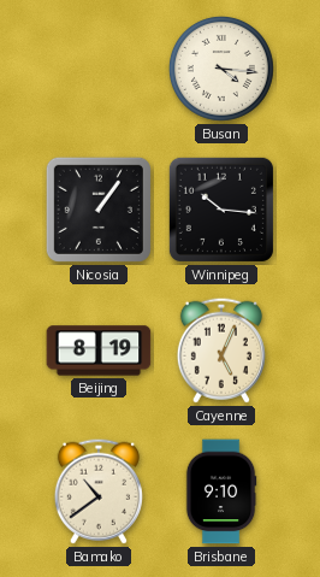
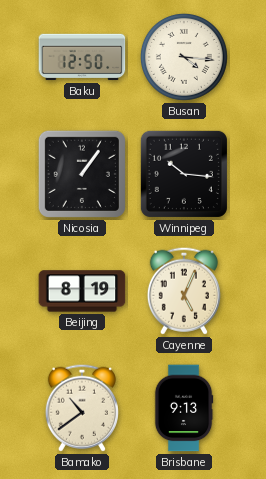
Baku: none -> 12:50
Brisbane: 9:10 -> 9:13
